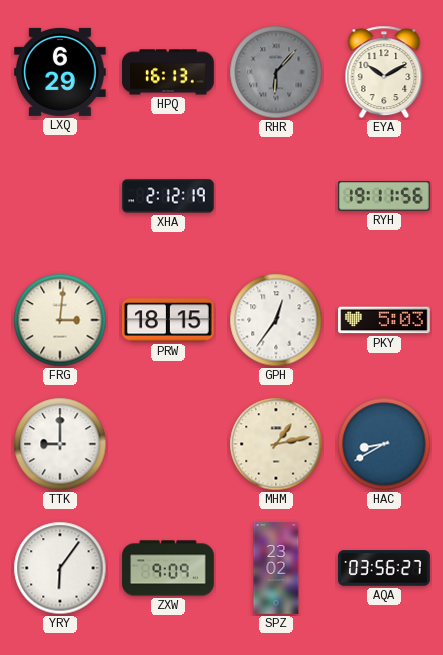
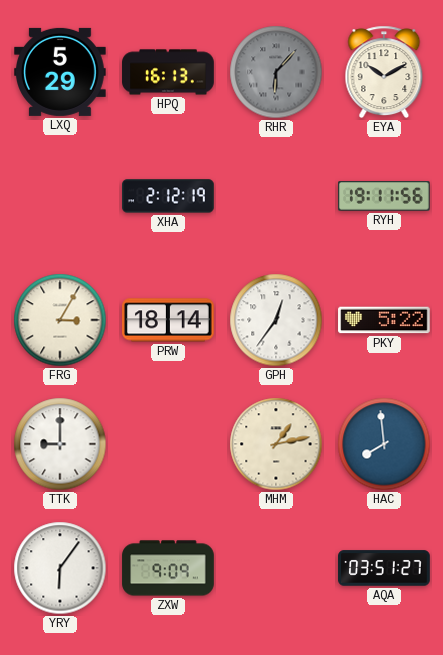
LXQ: 6:29 -> 5:29
FRG: 3:01 -> 3:05
PRW: 18:15 -> 18:14
PKY: 5:03 -> 5:22
HAC: 8:40 -> 7:59
SPZ: 23:02 -> none
AQA: 03:56 -> 03:51
